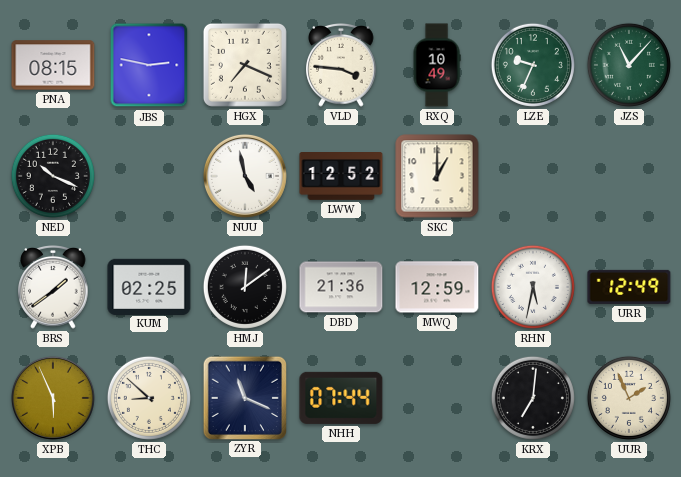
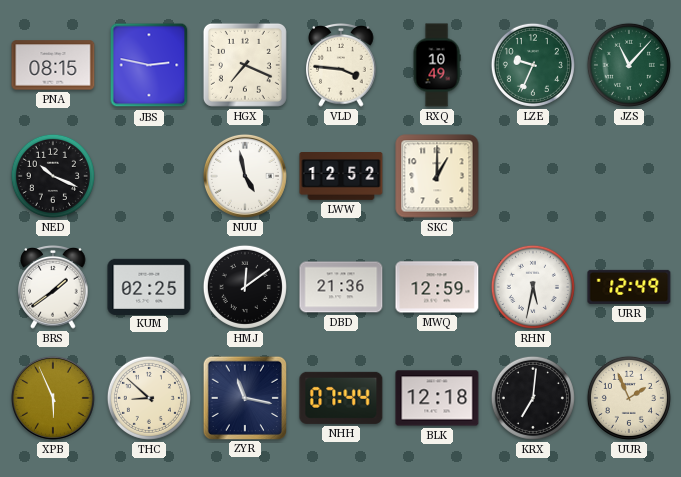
ZYR: 11:19 -> 11:17
BLK: none -> 12:18
